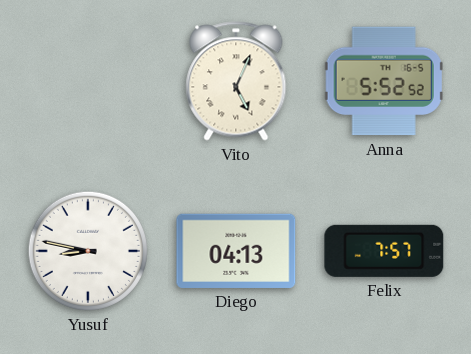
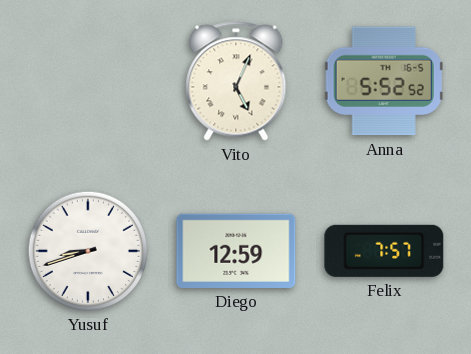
Yusuf: 8:47 -> 8:42
Diego: 04:13 -> 12:59
